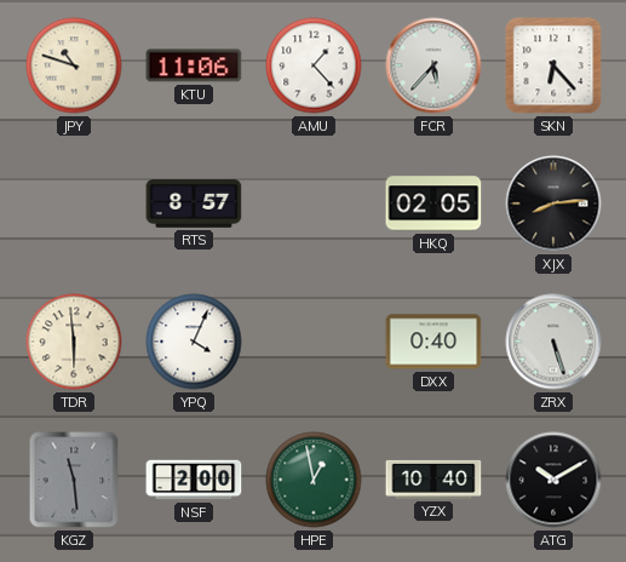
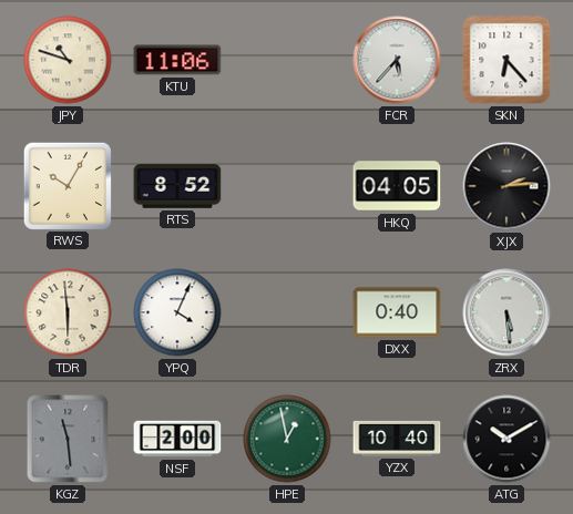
AMU: 1:23 -> none
RWS: none -> 10:05
RTS: 8:57 -> 8:52
HKQ: 02:05 -> 04:05
XJX: 8:14 -> 2:14
ZRX: 5:27 -> 5:29
